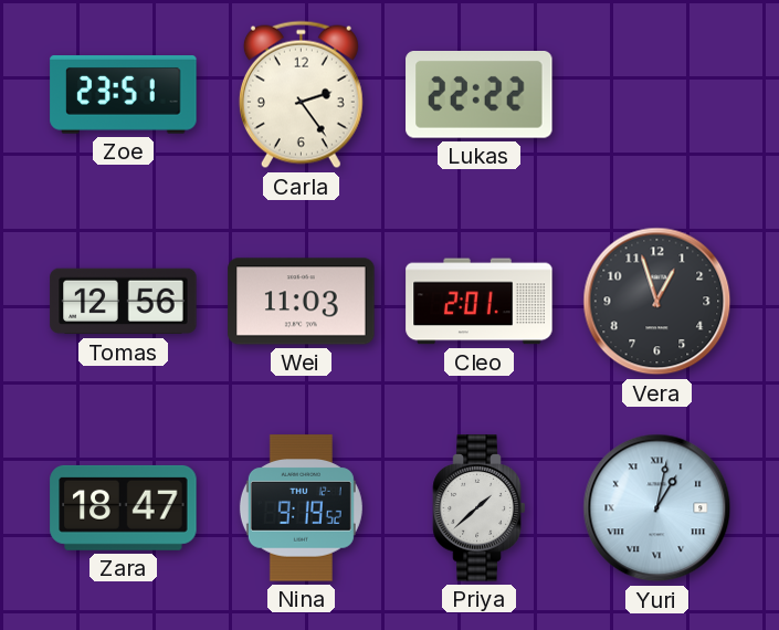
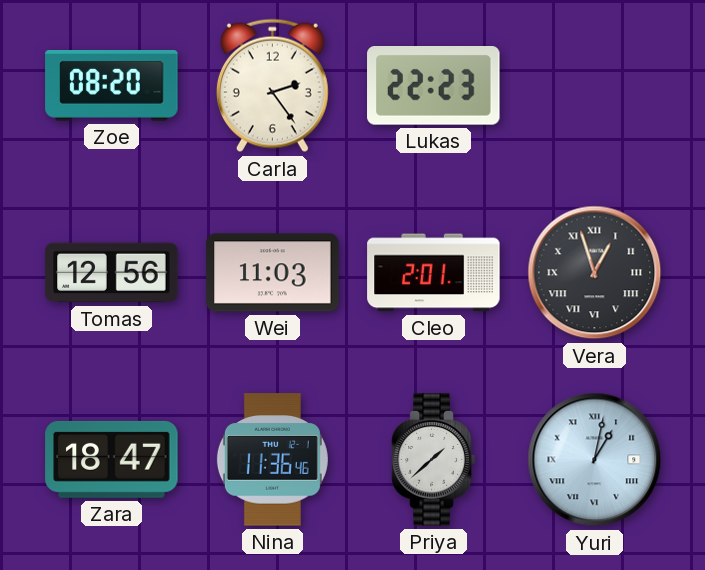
Zoe: 23:51 -> 08:20
Lukas: 22:22 -> 22:23
Vera numerals: Arabic -> Roman
Nina: 9:19 -> 11:36
